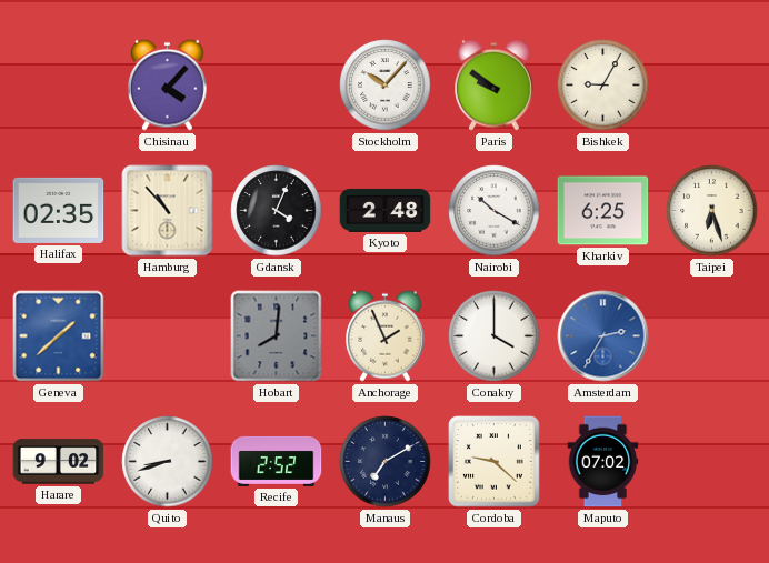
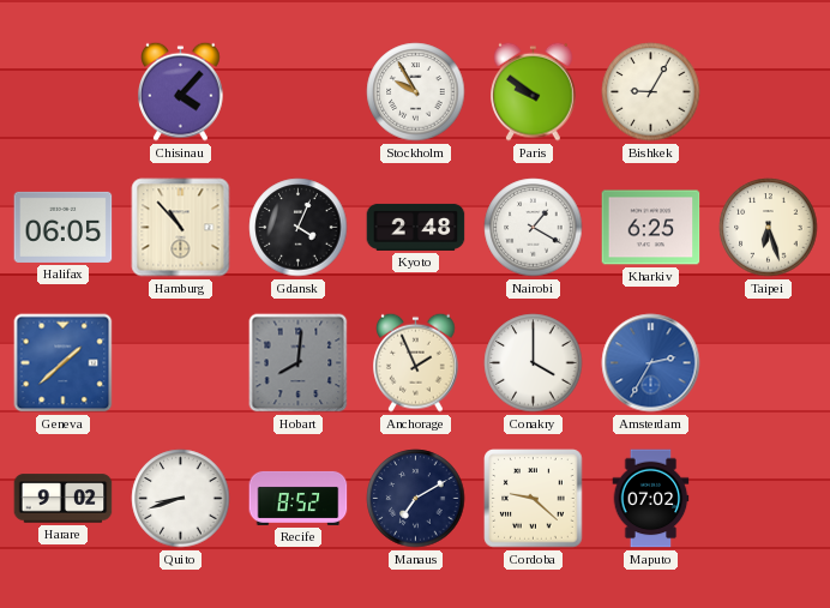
Stockholm: 10:07 -> 9:55
Halifax: 02:35 -> 06:05
Nairobi: 10:20 -> 1:20
Recife: 2:52 -> 8:52
